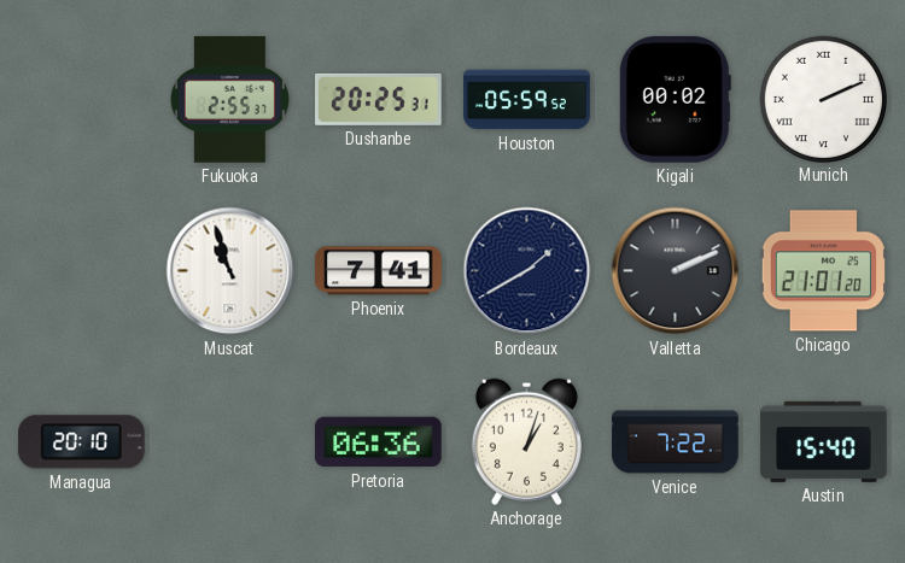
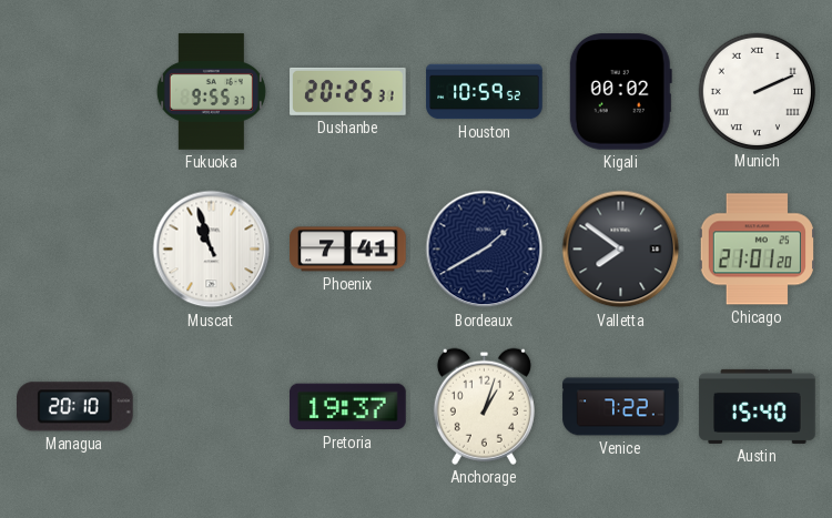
Fukuoka: 2:55 -> 9:55
Houston: 05:59 -> 10:59
Valletta: 2:11 -> 7:51
Pretoria: 06:36 -> 19:37
